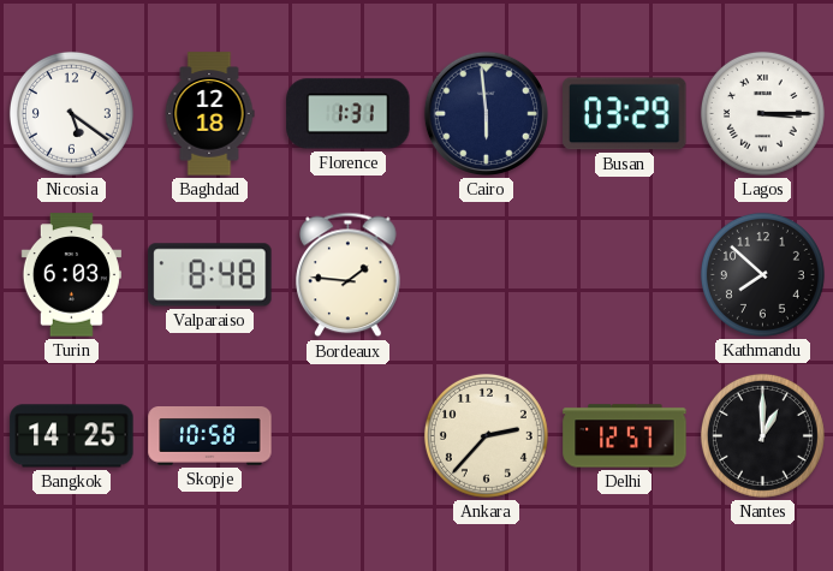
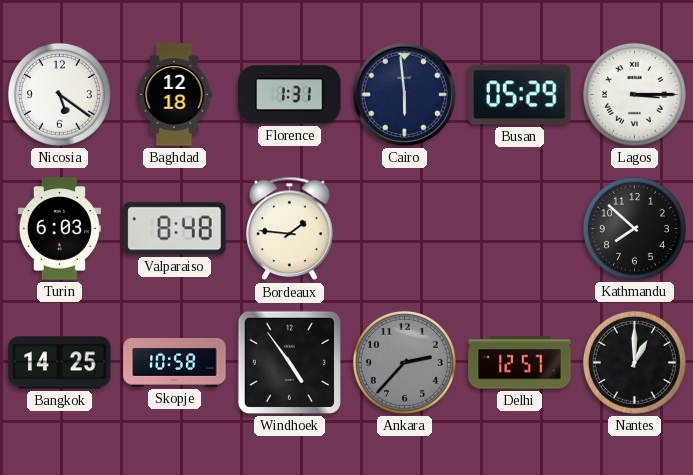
Busan: 03:29 -> 05:29
Windhoek: none -> 4:54
Ankara dial: cream -> grey
